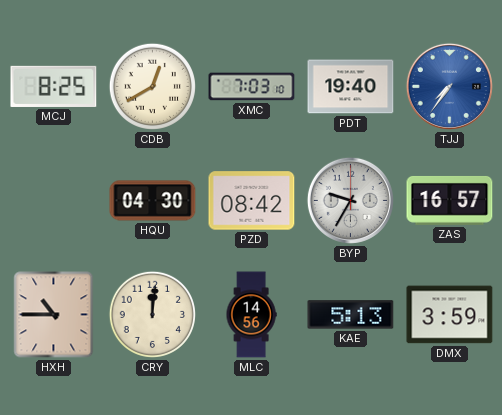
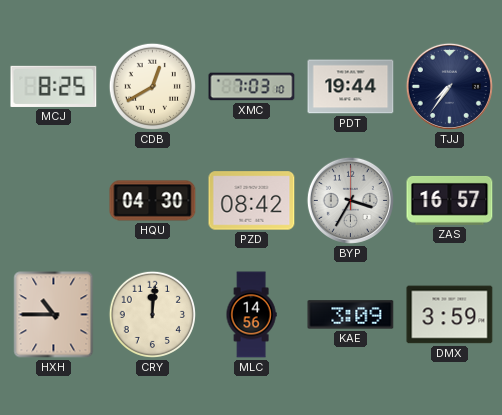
PDT: 19:40 -> 19:44
TJJ dial: blue -> navy
BYP: 9:35 -> 3:35
KAE: 5:13 -> 3:09
